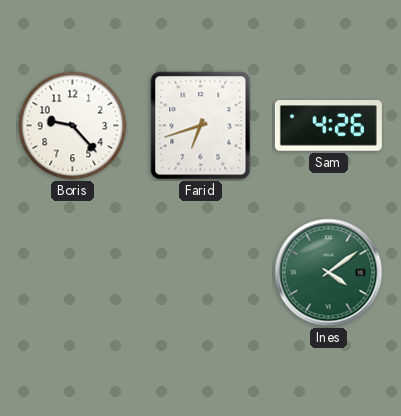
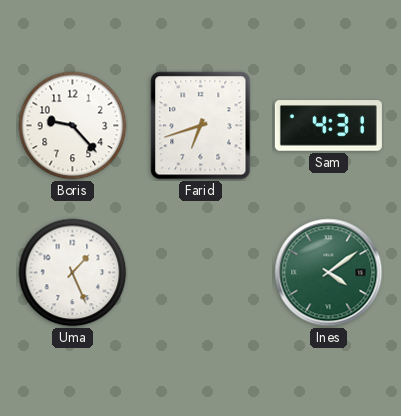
Sam: 4:26 -> 4:31
Uma: none -> 1:26
